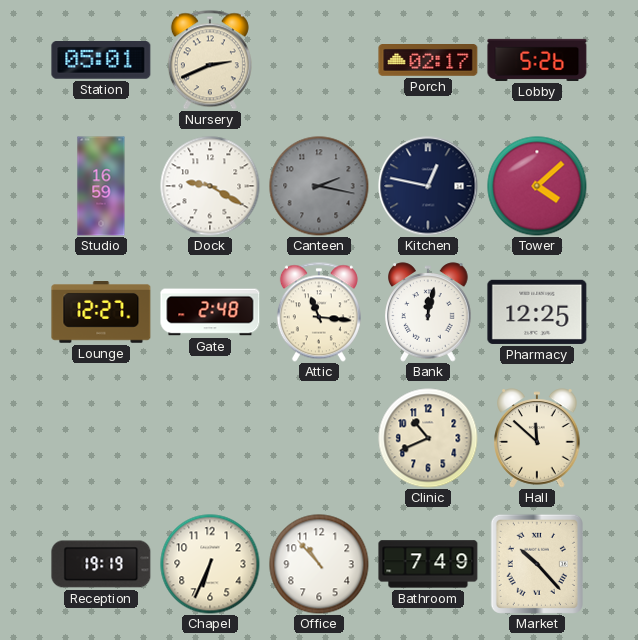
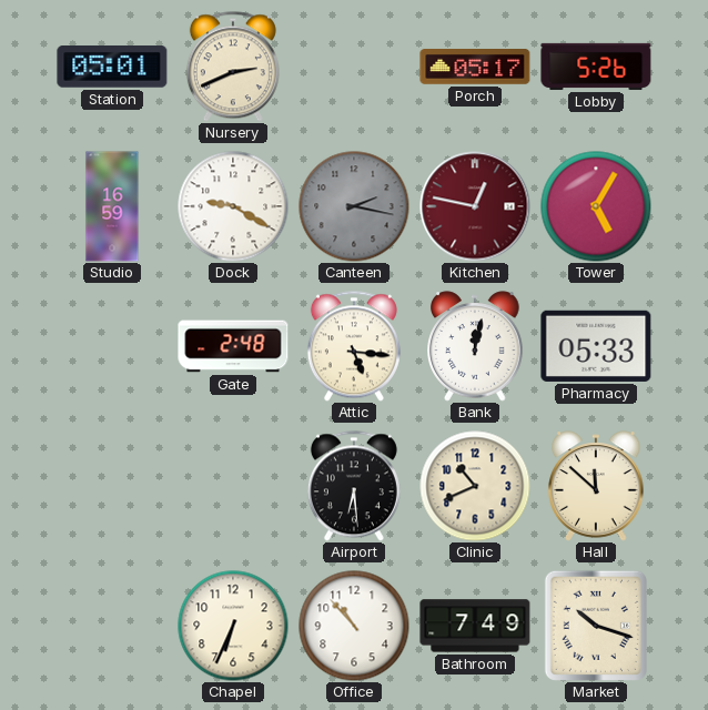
Porch: 02:17 -> 05:17
Kitchen dial: navy -> burgundy
Tower: 4:08 -> 5:05
Lounge: 12:27 -> none
Attic: 11:16 -> 5:16
Pharmacy: 12:25 -> 05:33
Airport: none -> 6:29
Reception: 19:19 -> none
Market: 10:23 -> 10:18
